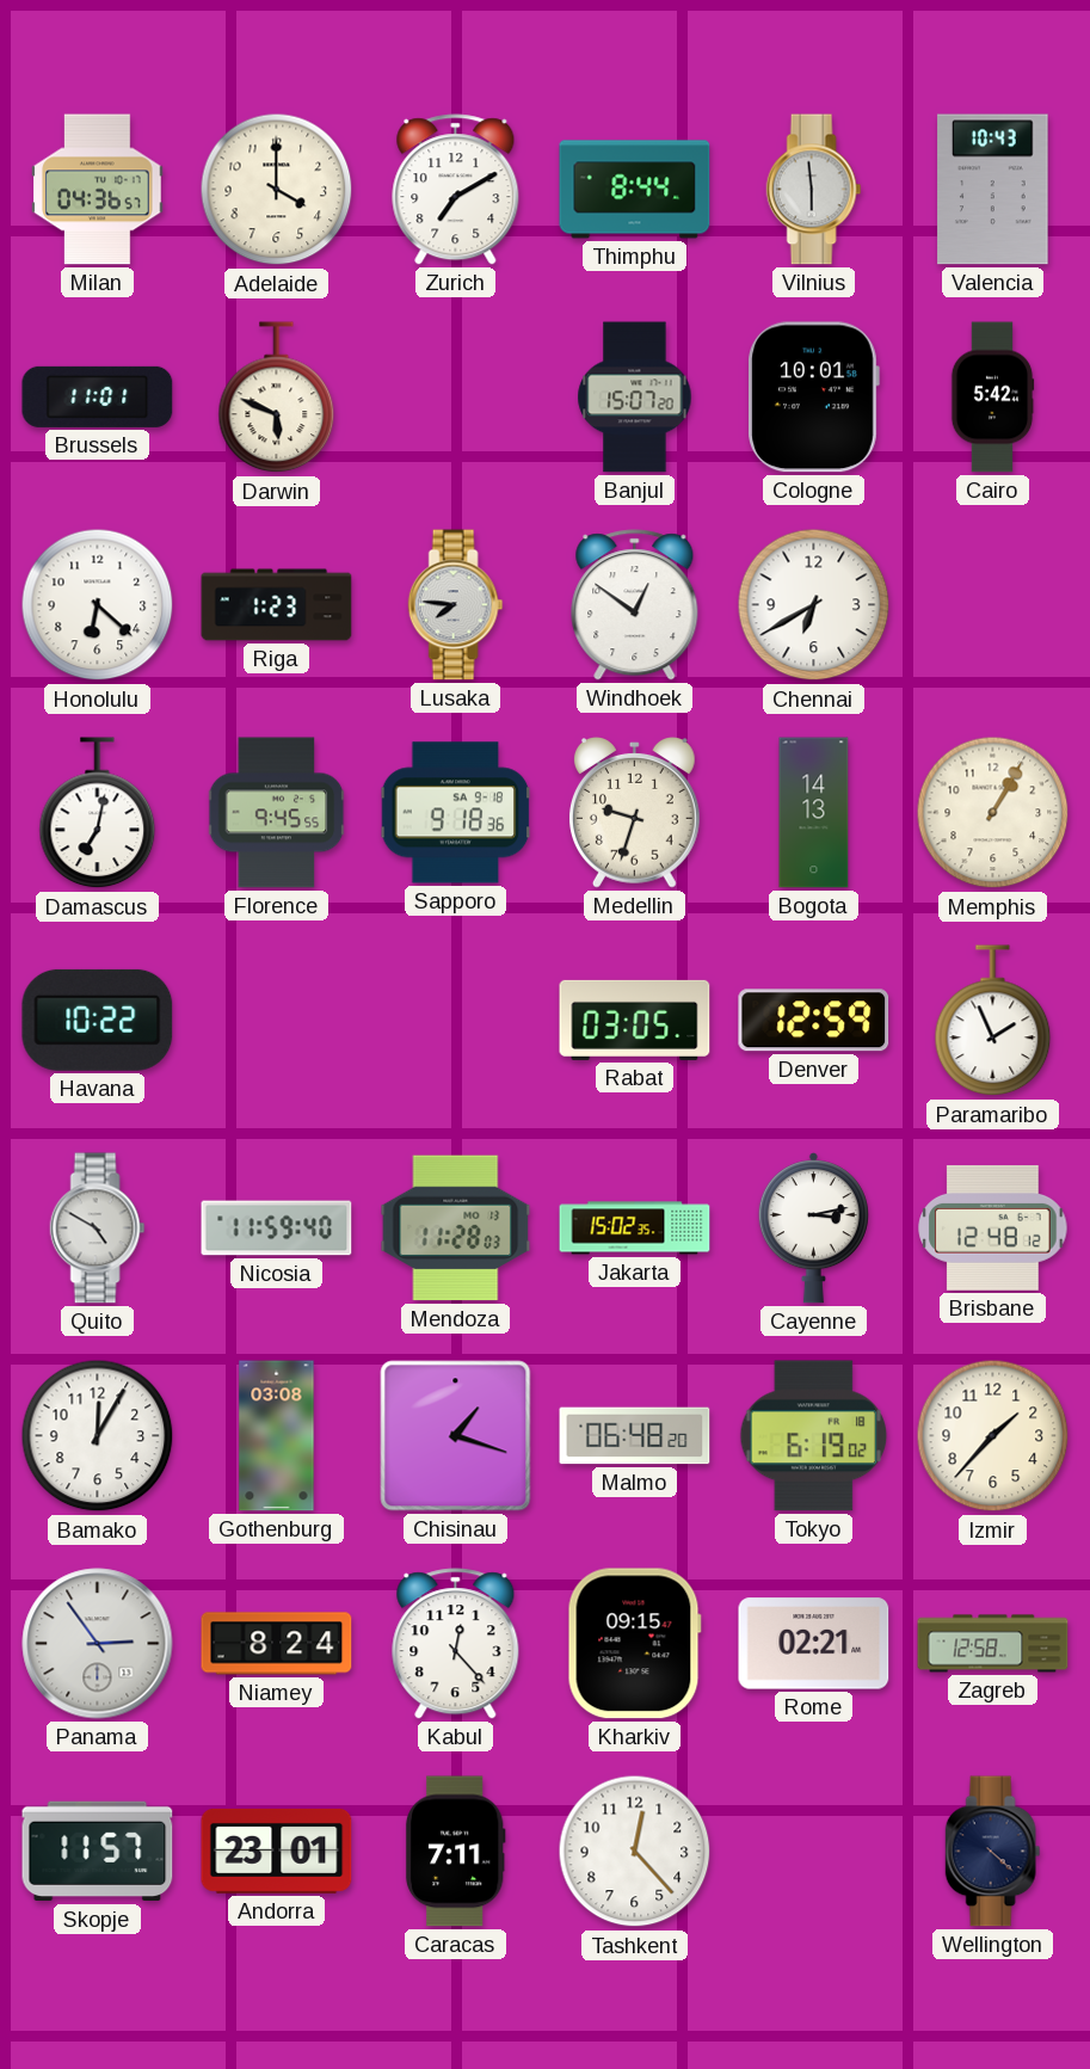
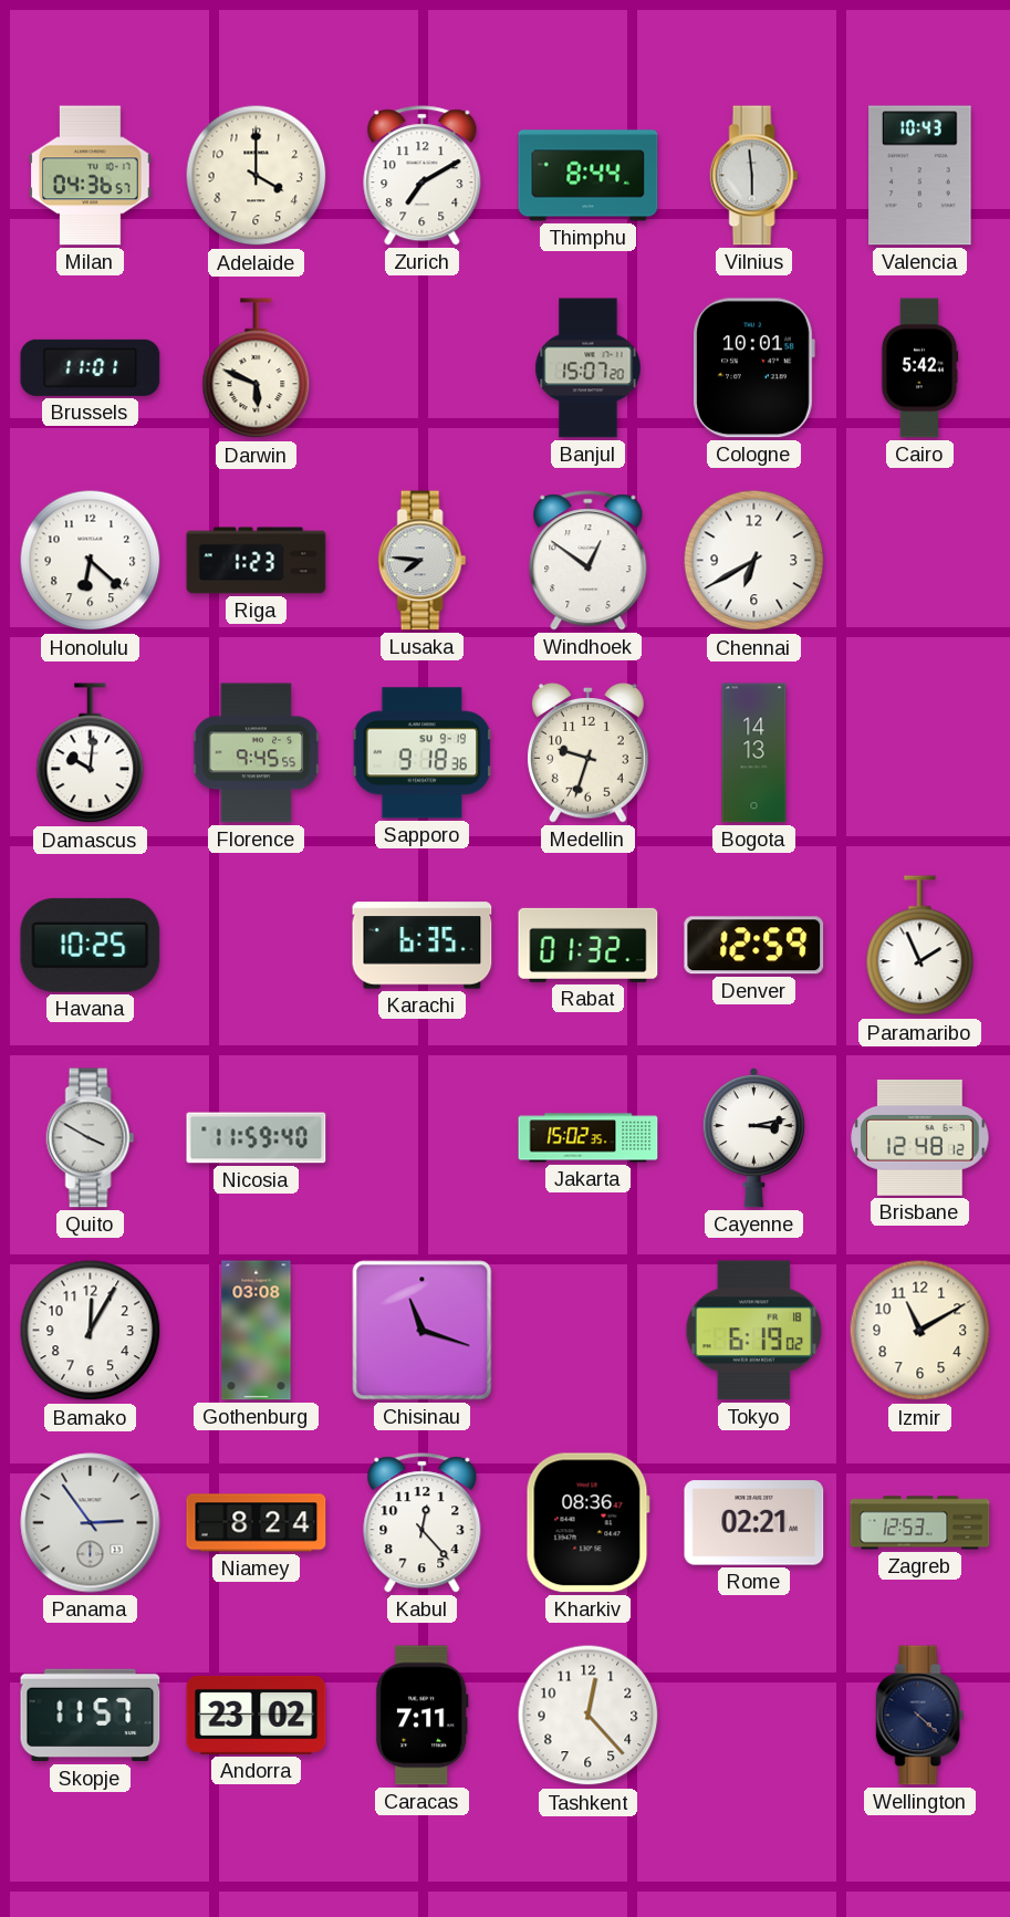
Damascus: 7:02 -> 10:01
Sapporo date: SA 9-18 -> SU 9-19
Memphis: 1:05 -> none
Havana: 10:22 -> 10:25
Karachi: none -> 6:35
Rabat: 03:05 -> 01:32
Quito: 4:50 -> 3:50
Mendoza: 11:28 -> none
Chisinau: 1:18 -> 11:18
Malmo: 06:48 -> none
Izmir: 1:37 -> 11:10
Kharkiv: 09:15 -> 08:36
Zagreb: 12:58 -> 12:53
Andorra: 23:01 -> 23:02
